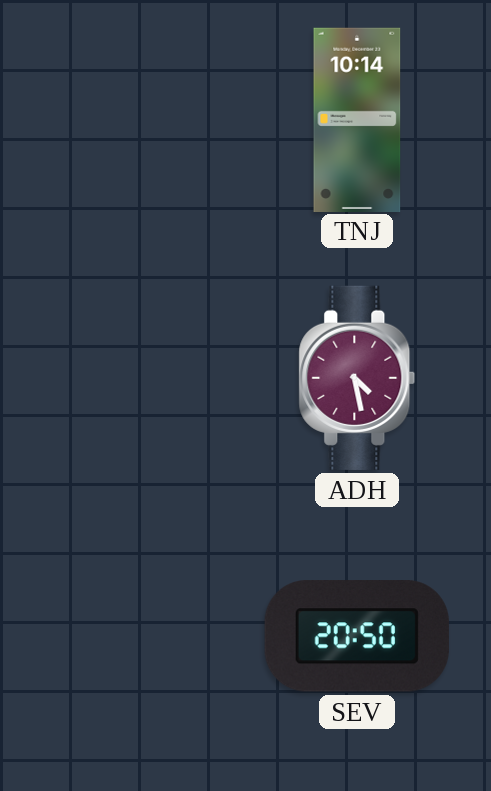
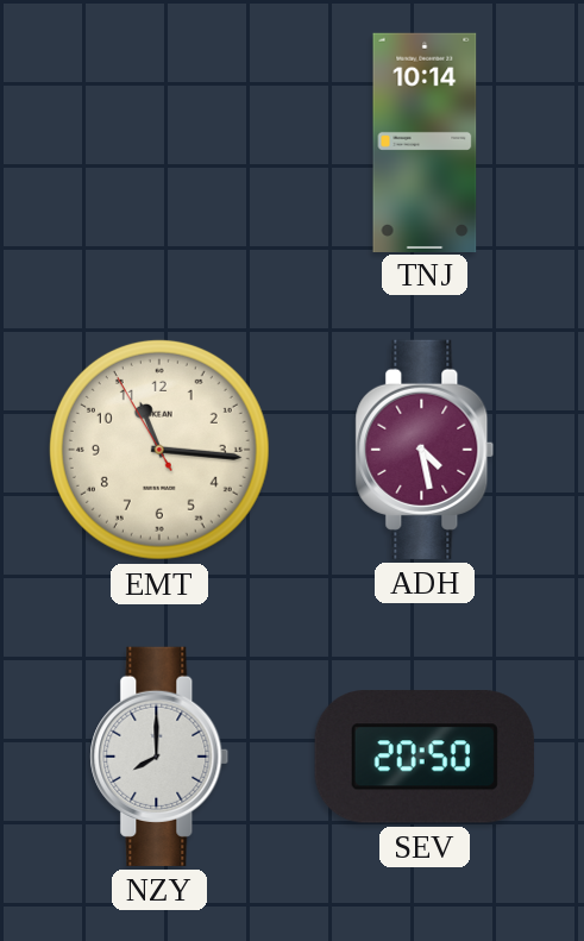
EMT: none -> 11:15
NZY: none -> 8:00
